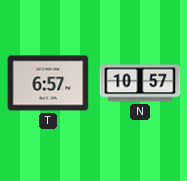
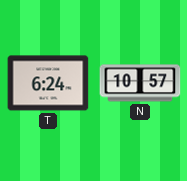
T: 6:57 -> 6:24
